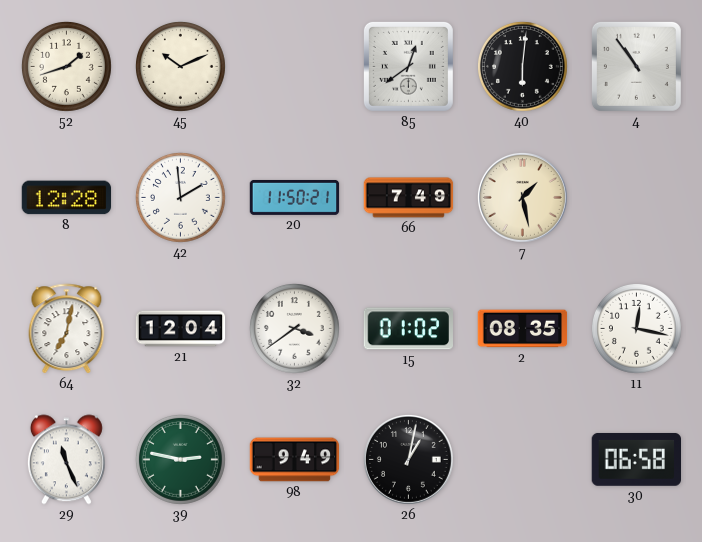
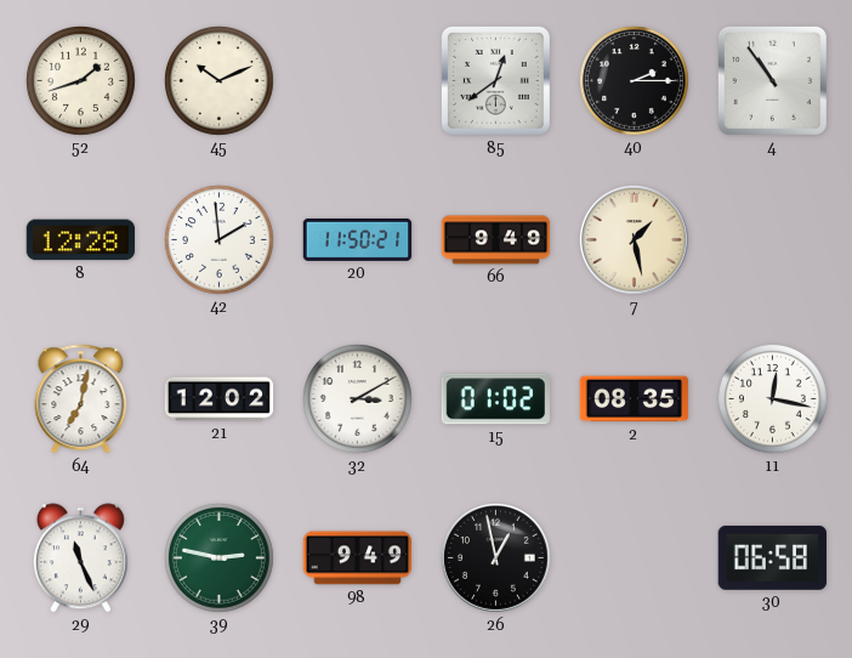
40: 6:01 -> 2:15
66: 7:49 -> 9:49
21: 12:04 -> 12:02
32: 3:39 -> 3:10
26: 1:02 -> 12:58
